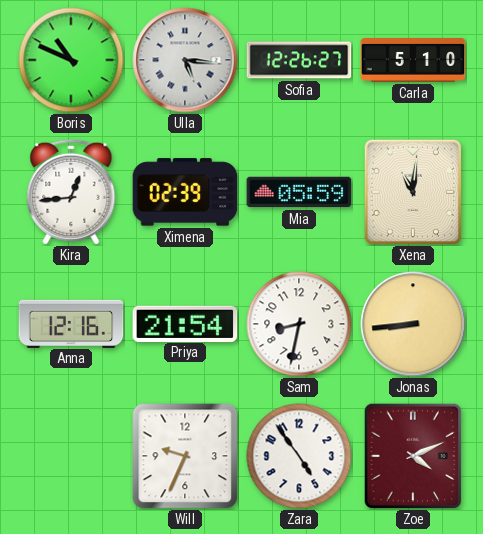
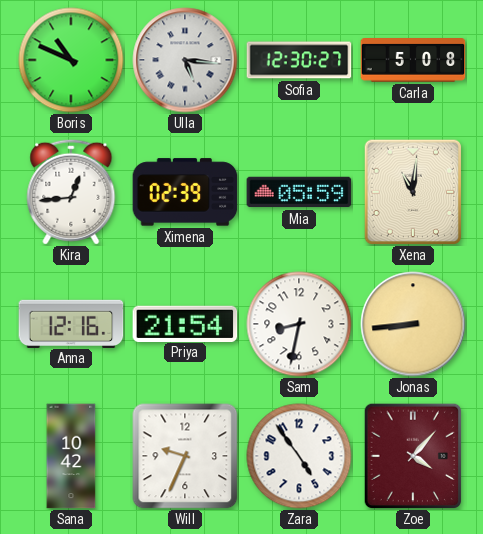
Sofia: 12:26 -> 12:30
Carla: 5:10 -> 5:08
Sana: none -> 10:42
Zoe: 4:11 -> 4:07
